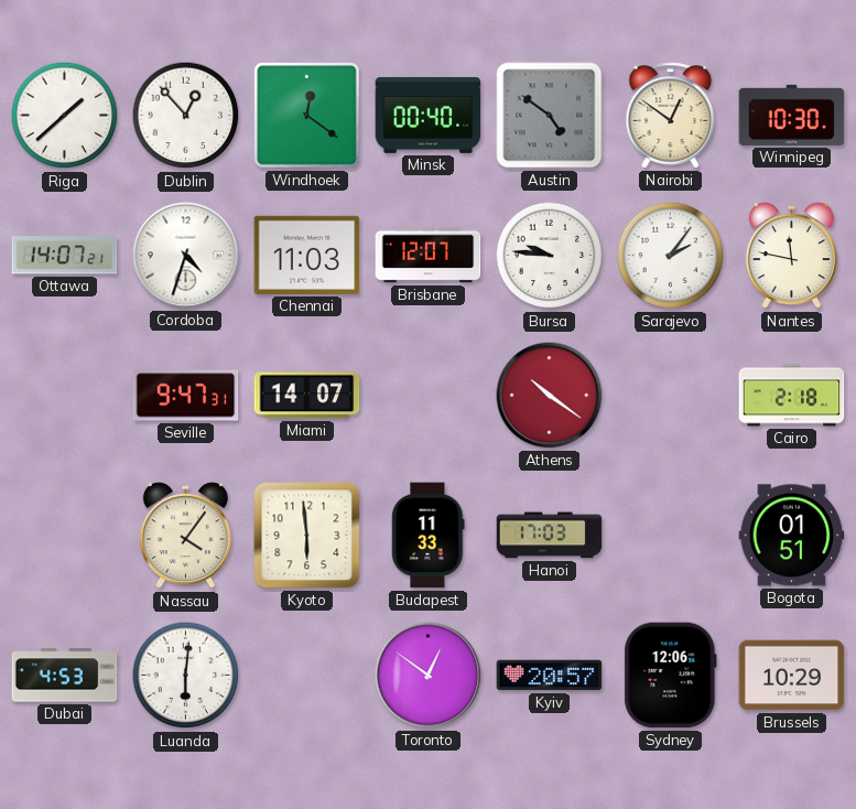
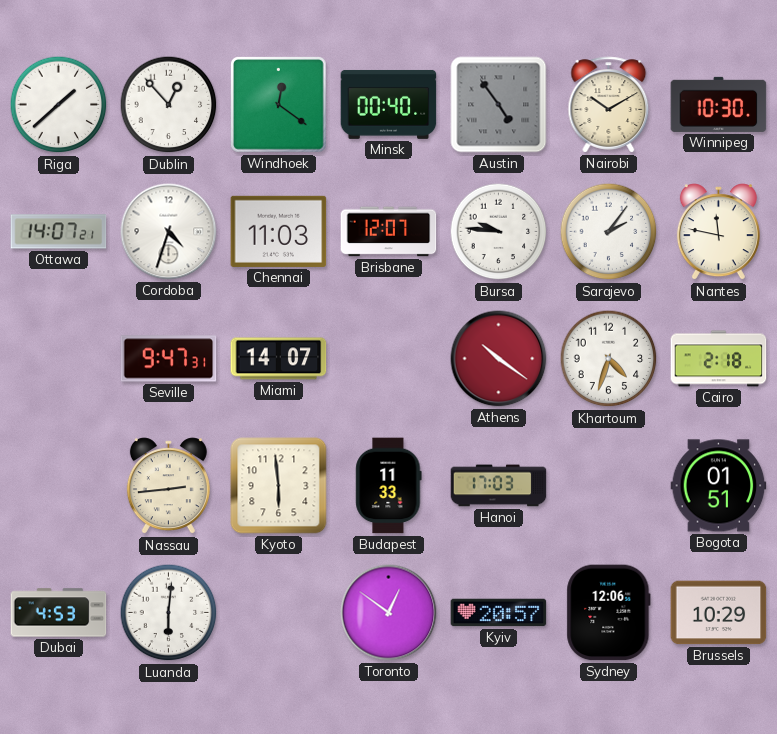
Austin: 4:51 -> 4:54
Nairobi: 12:51 -> 10:10
Khartoum: none -> 4:33
Nassau: 4:06 -> 2:44
